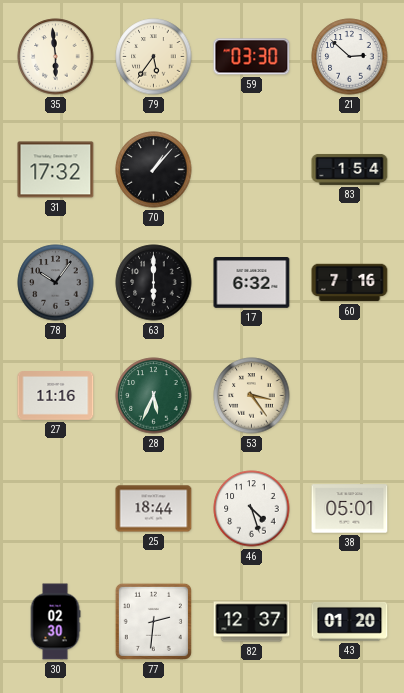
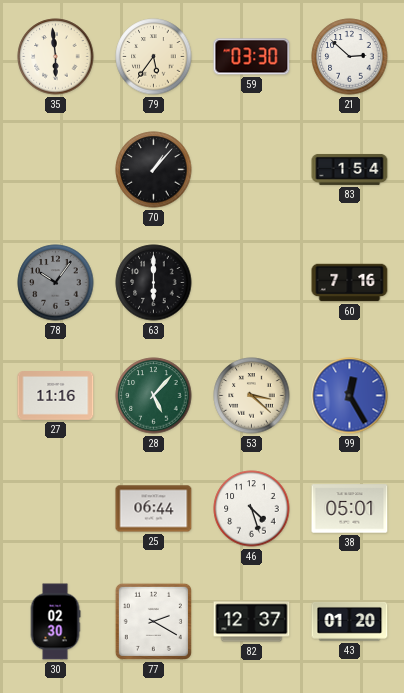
31: 17:32 -> none
17: 6:32 -> none
28: 5:34 -> 5:07
53: 3:24 -> 3:22
99: none -> 12:25
25: 18:44 -> 06:44
77: 2:31 -> 2:20
